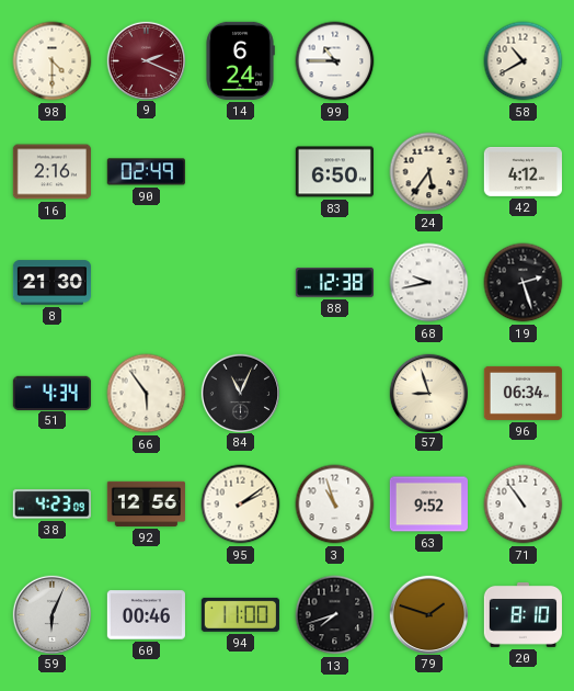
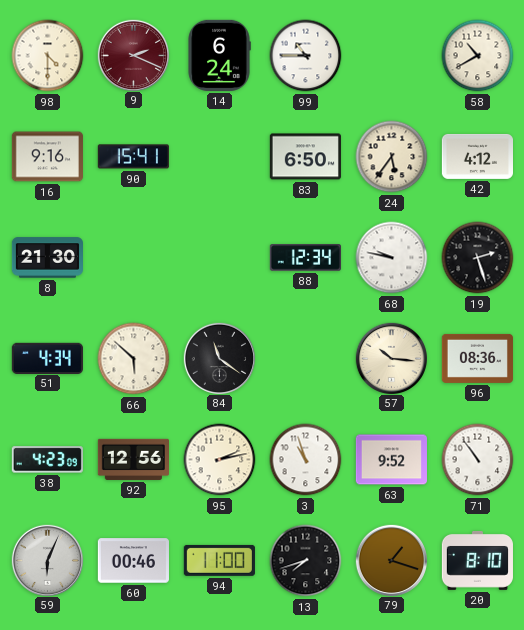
16: 2:16 -> 9:16
90: 02:49 -> 15:41
88: 12:38 -> 12:34
68: 9:43 -> 9:47
66: 5:54 -> 5:52
84: 11:04 -> 11:21
57: 8:57 -> 10:16
96: 06:34 -> 08:36
95: 2:09 -> 2:13
79: 1:48 -> 1:18
